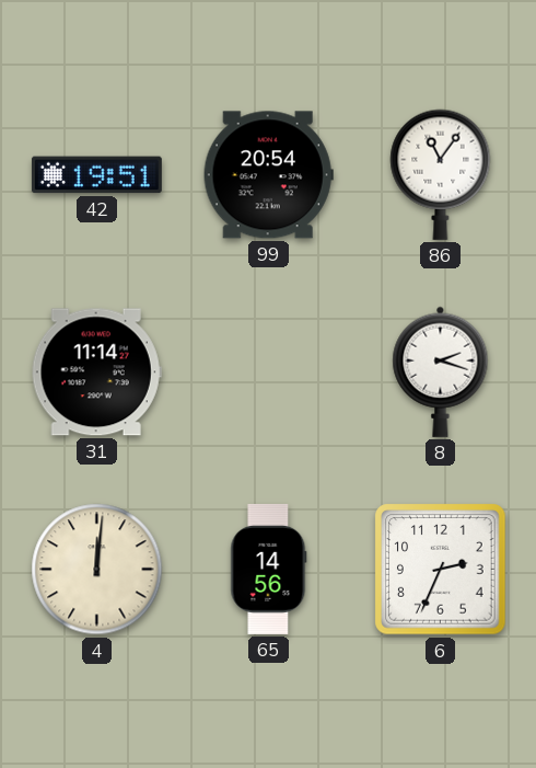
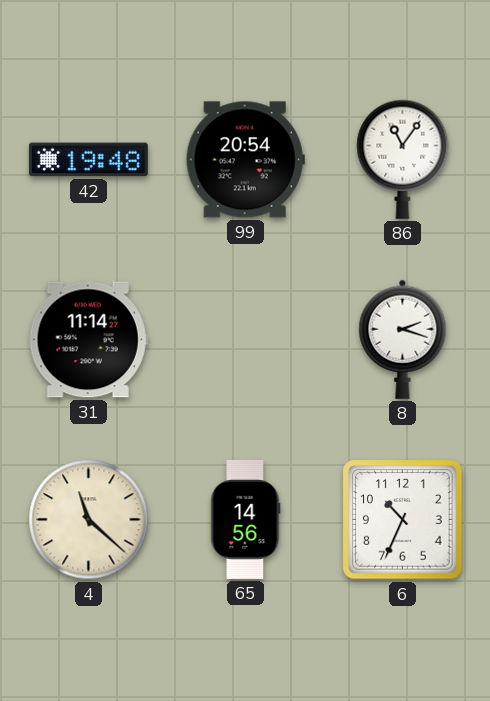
42: 19:51 -> 19:48
4: 12:01 -> 11:22
6: 2:34 -> 10:34
